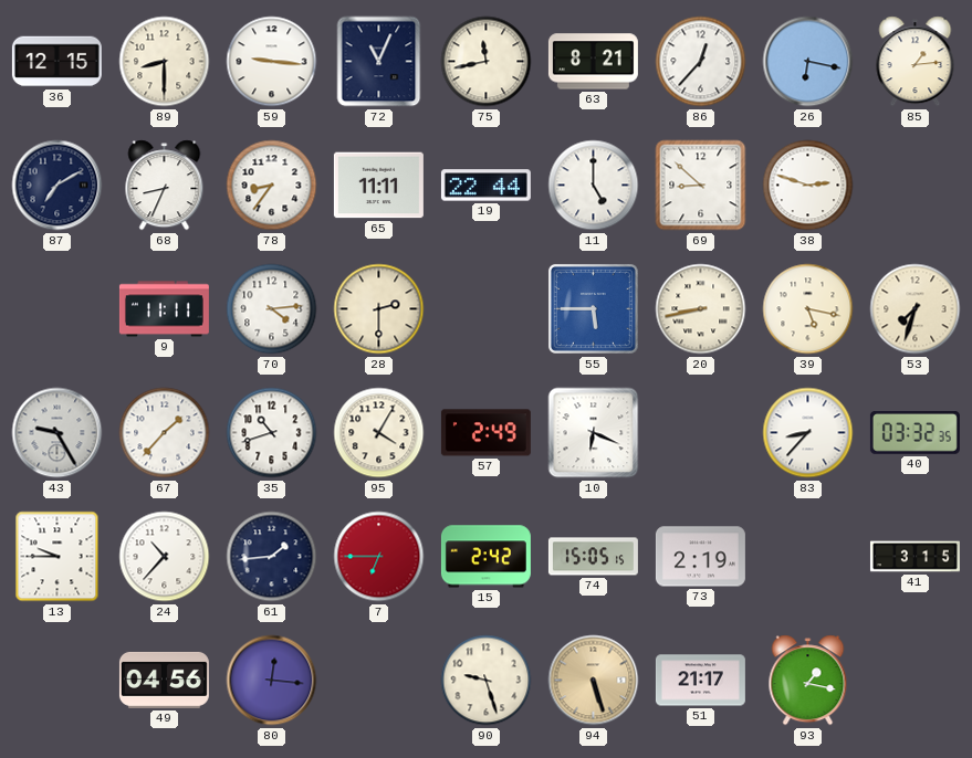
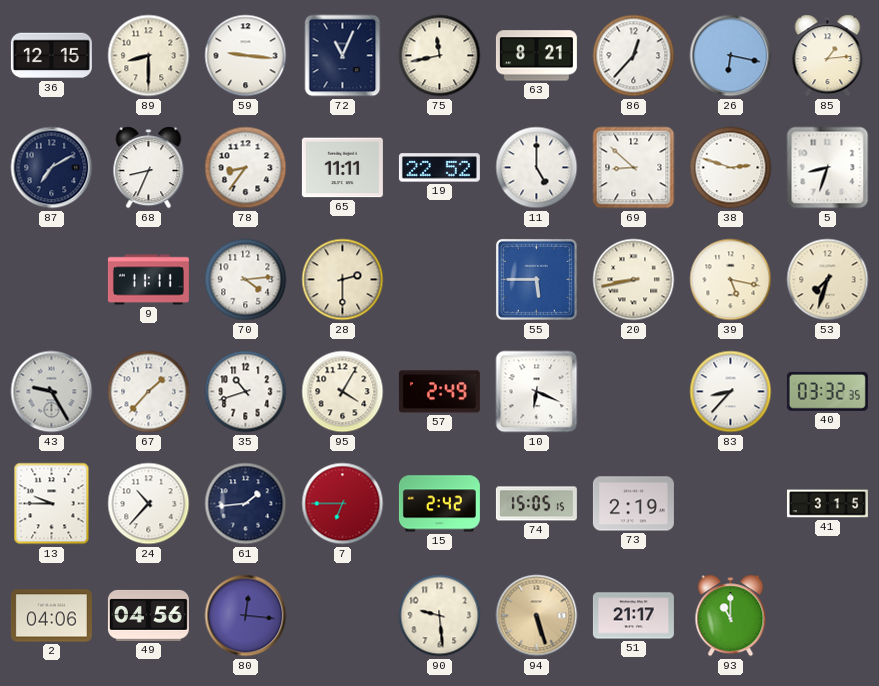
19: 22:44 -> 22:52
5: none -> 8:33
2: none -> 04:06
90: 9:27 -> 9:29
93: 1:17 -> 11:00
